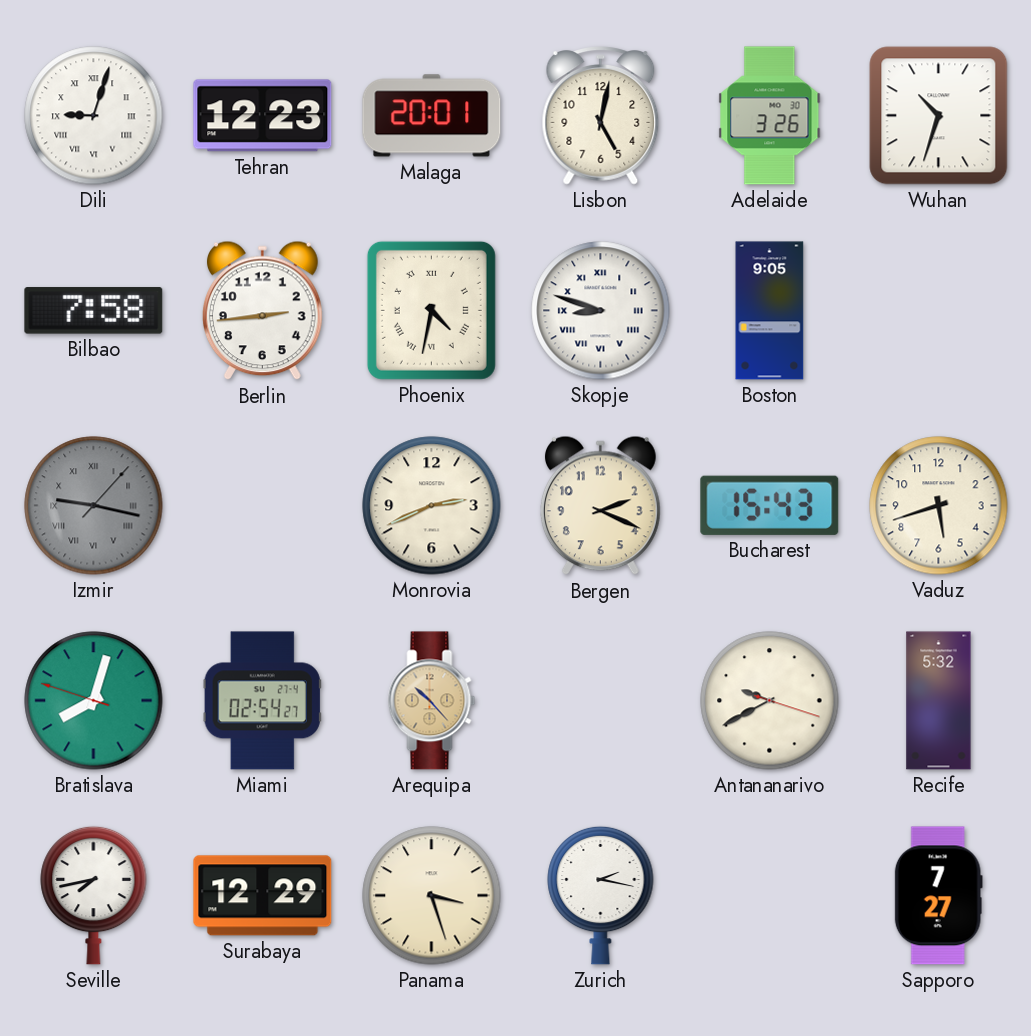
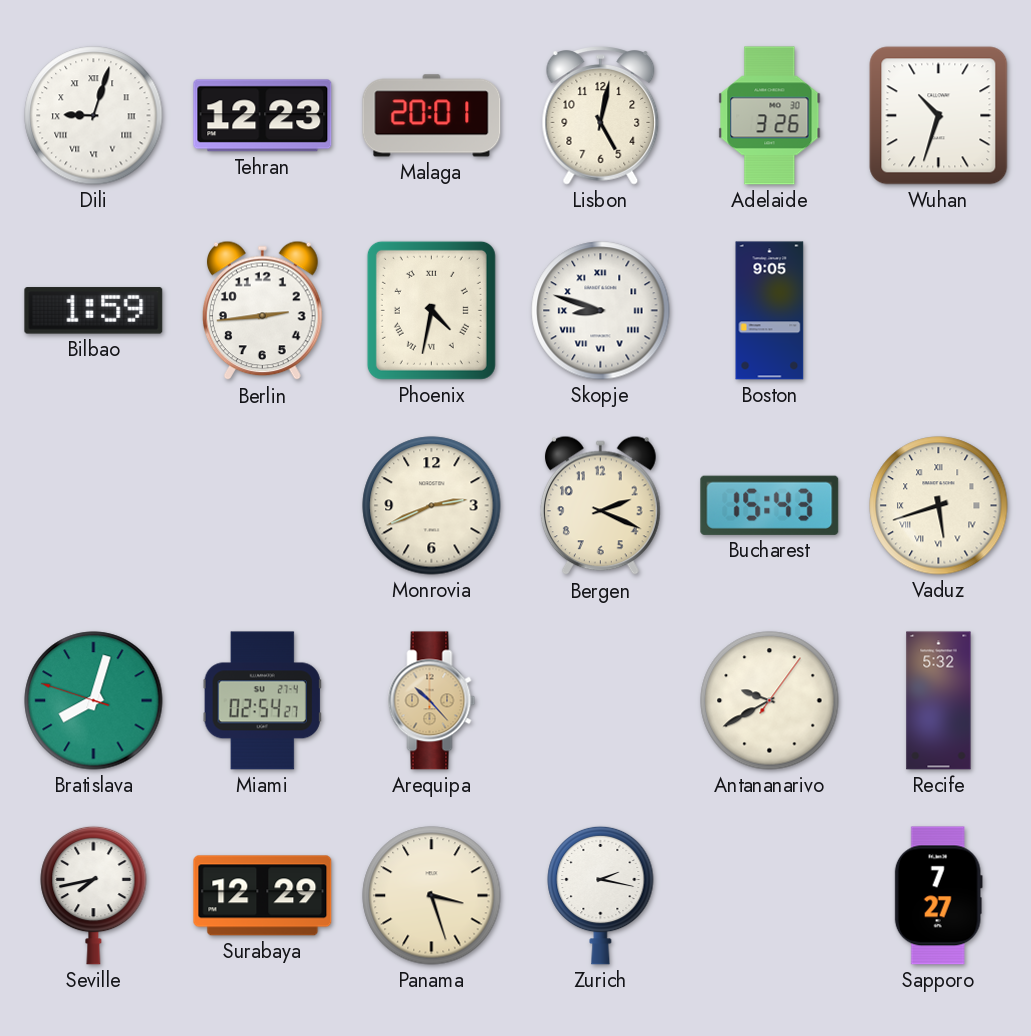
Bilbao: 7:58 -> 1:59
Izmir: 9:17 -> none
Vaduz numerals: Arabic -> Roman
Antananarivo: 9:40:18 -> 9:40:06
